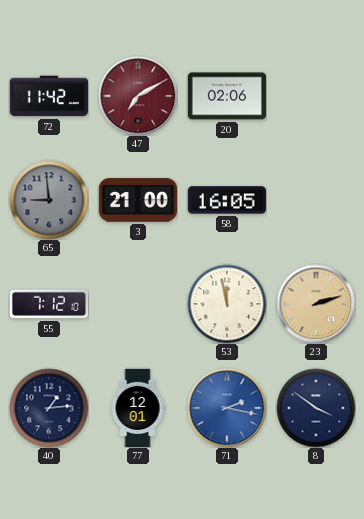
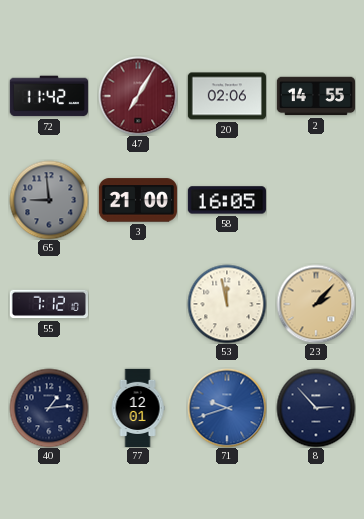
47: 7:10 -> 7:05
2: none -> 14:55
23: 2:12 -> 2:07
71: 2:17 -> 9:42
8: 3:51 -> 2:53
